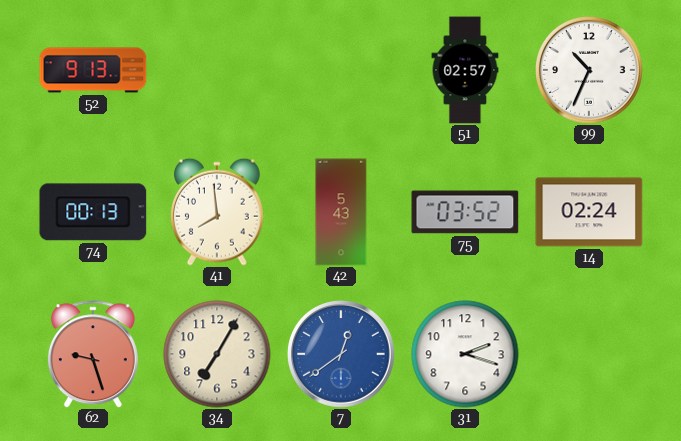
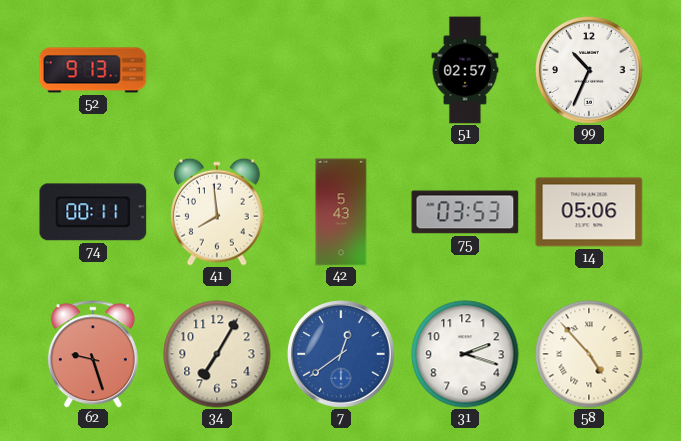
74: 00:13 -> 00:11
75: 03:52 -> 03:53
14: 02:24 -> 05:06
58: none -> 4:53
